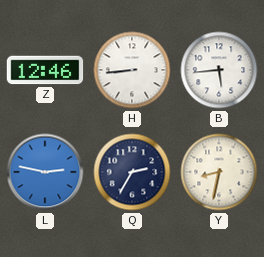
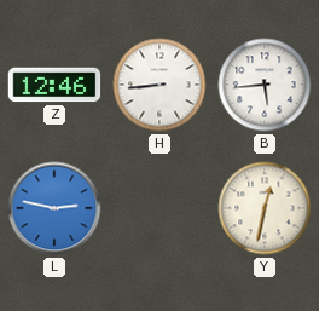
Q: 2:35 -> none
Y: 8:32 -> 12:32
